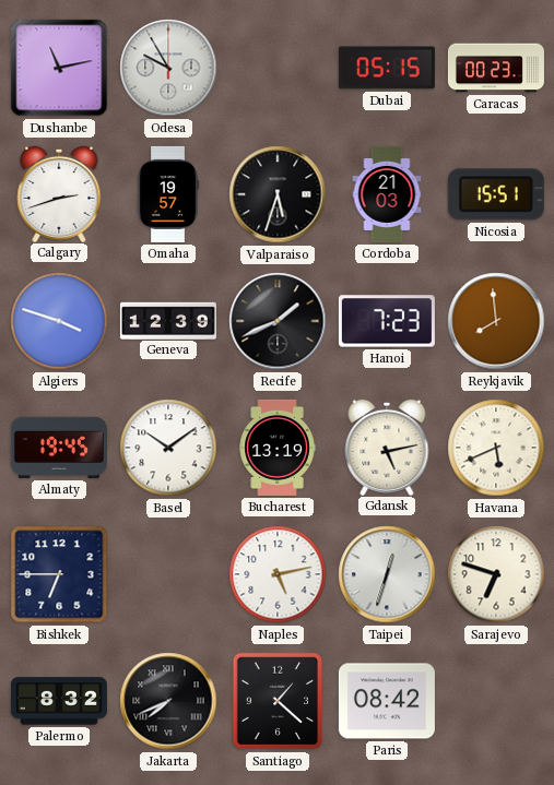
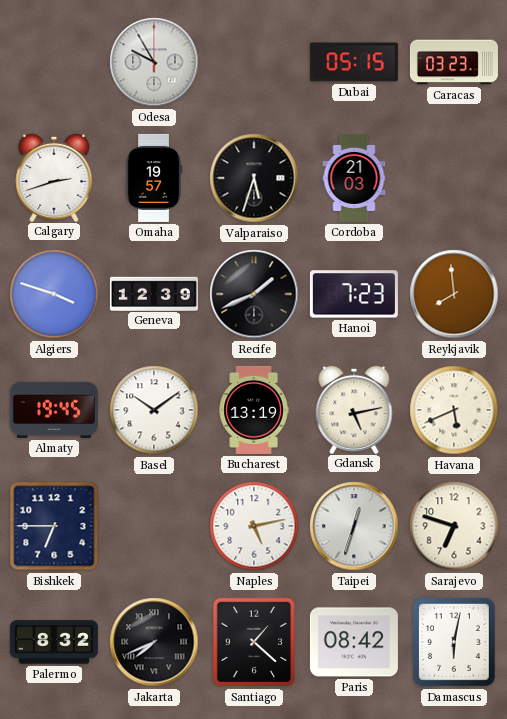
Dushanbe: 11:13 -> none
Caracas: 00:23 -> 03:23
Nicosia: 15:51 -> none
Damascus: none -> 6:02
